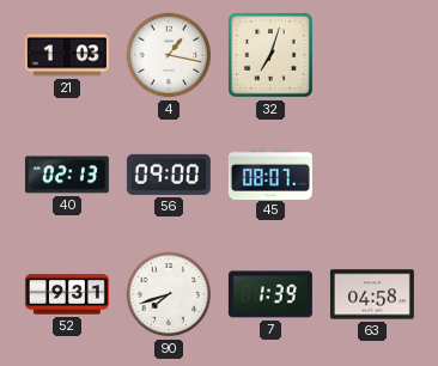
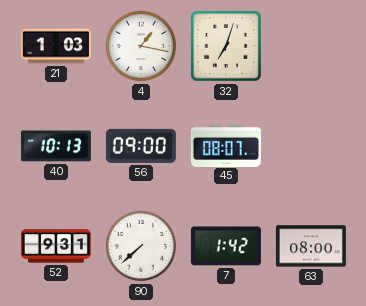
40: 02:13 -> 10:13
90: 7:42 -> 7:38
7: 1:39 -> 1:42
63: 04:58 -> 08:00
